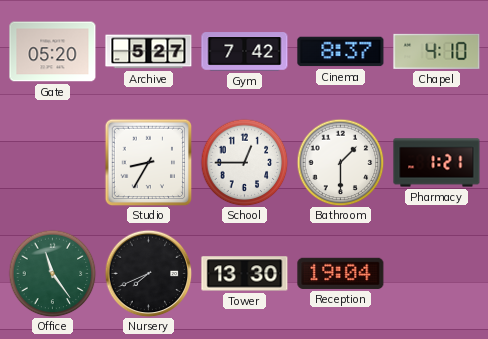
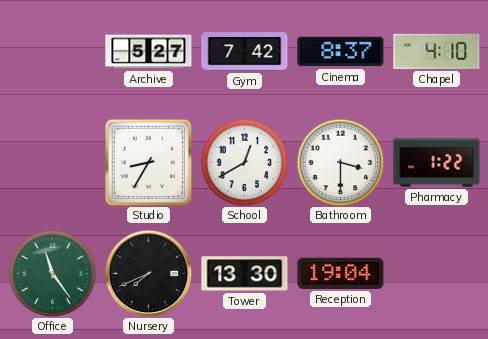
Gate: 05:20 -> none
School: 12:45 -> 12:40
Bathroom: 1:30 -> 3:30
Pharmacy: 1:21 -> 1:22
